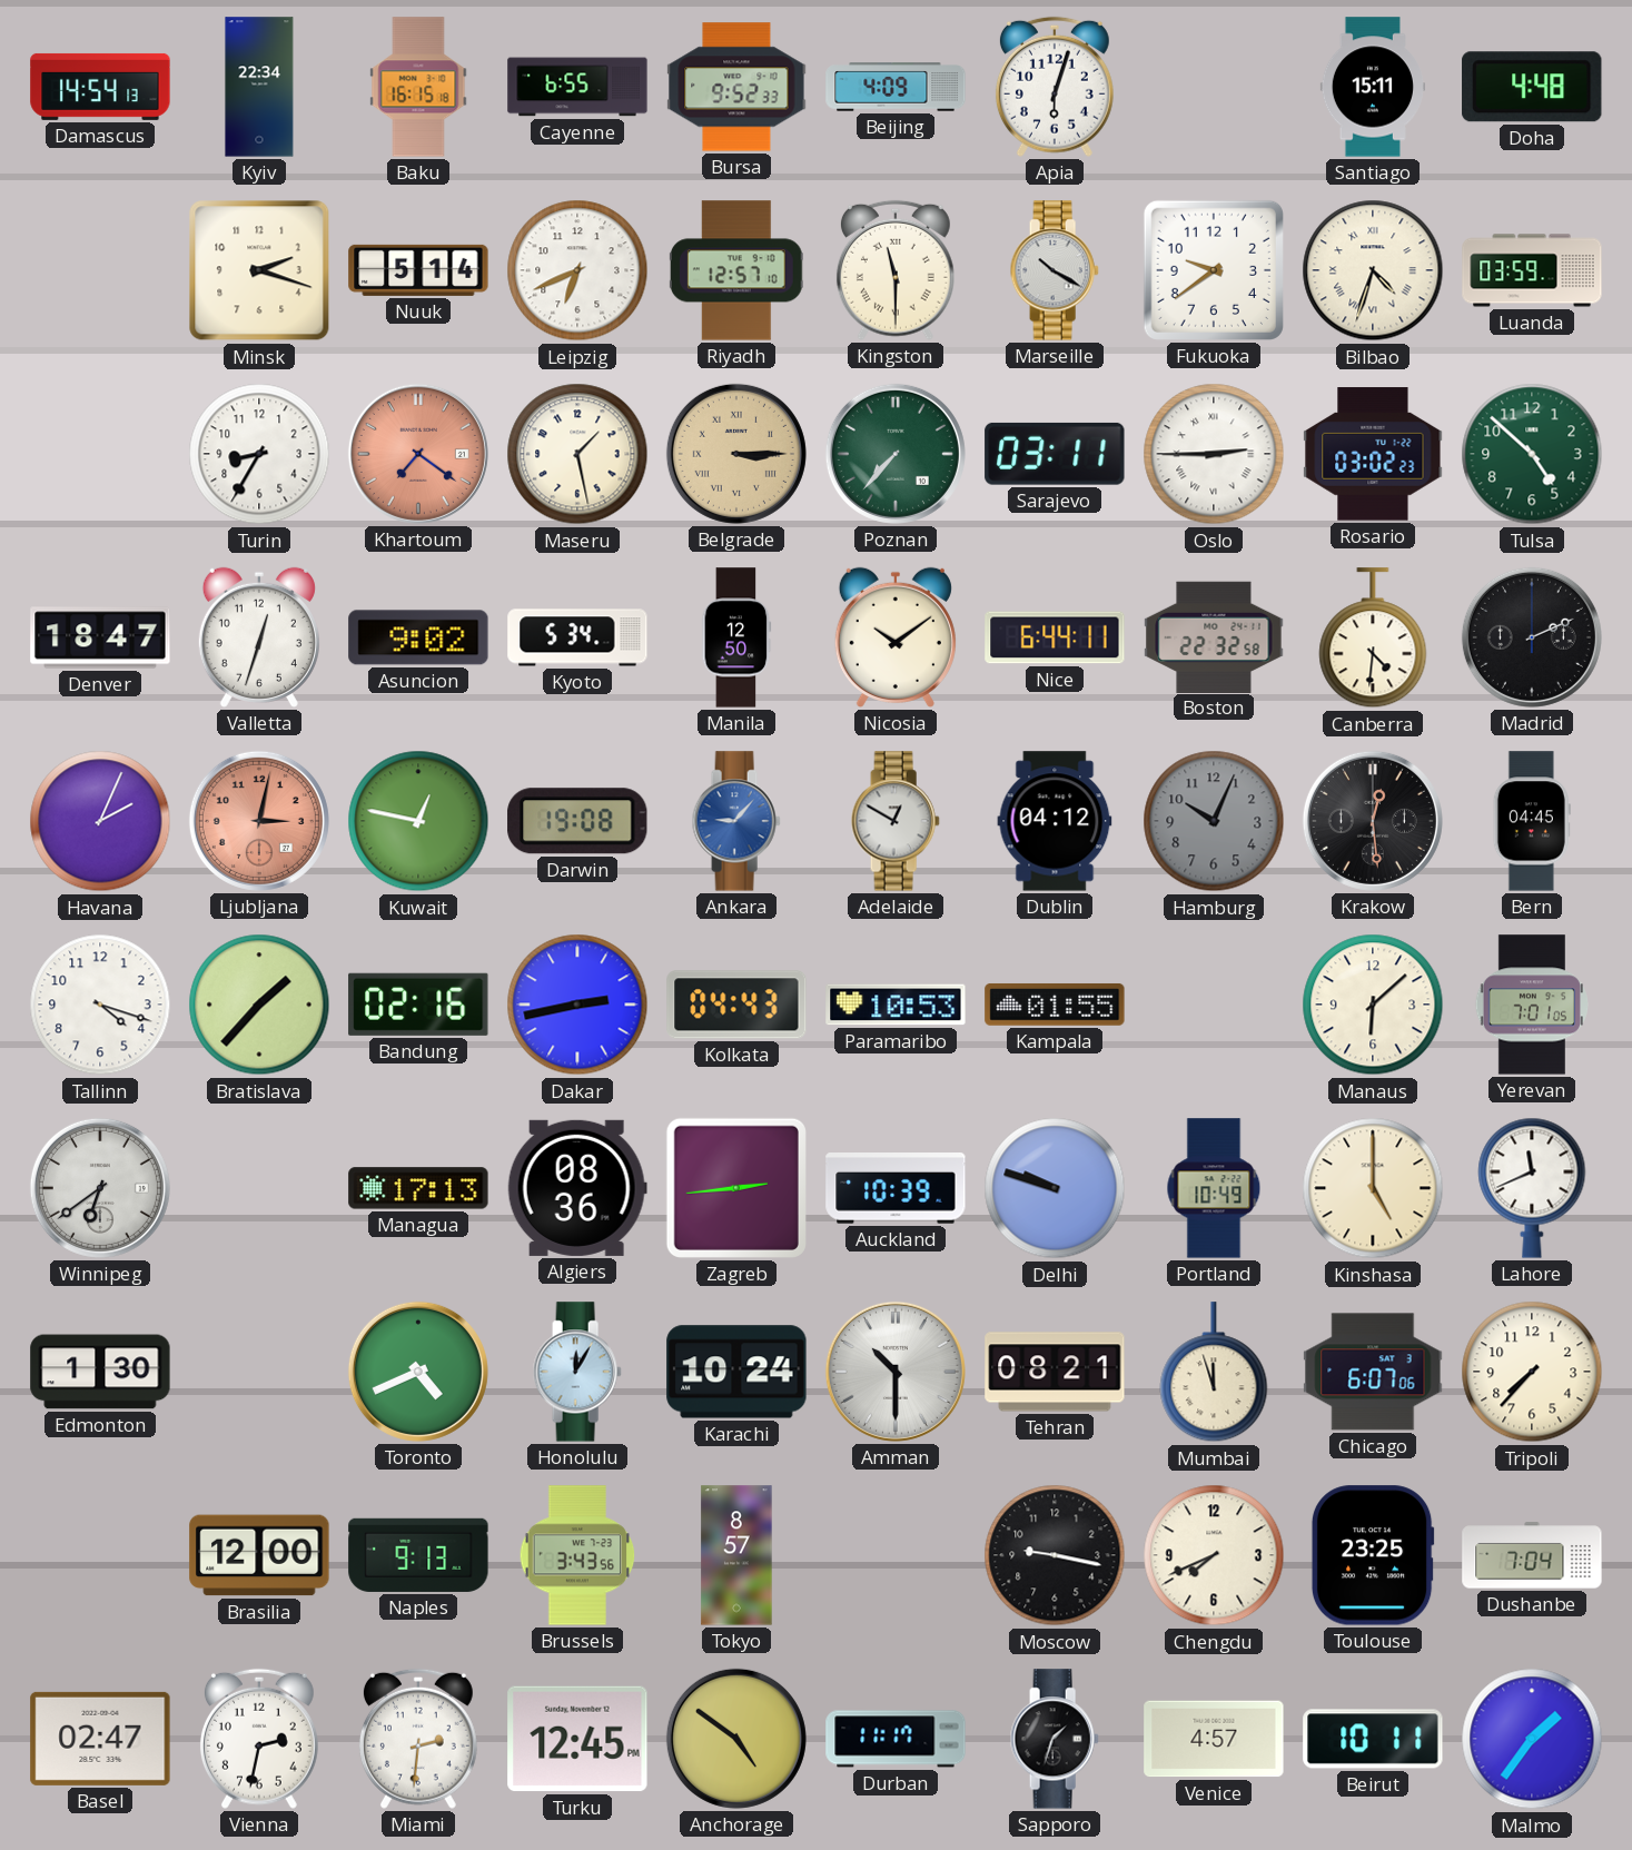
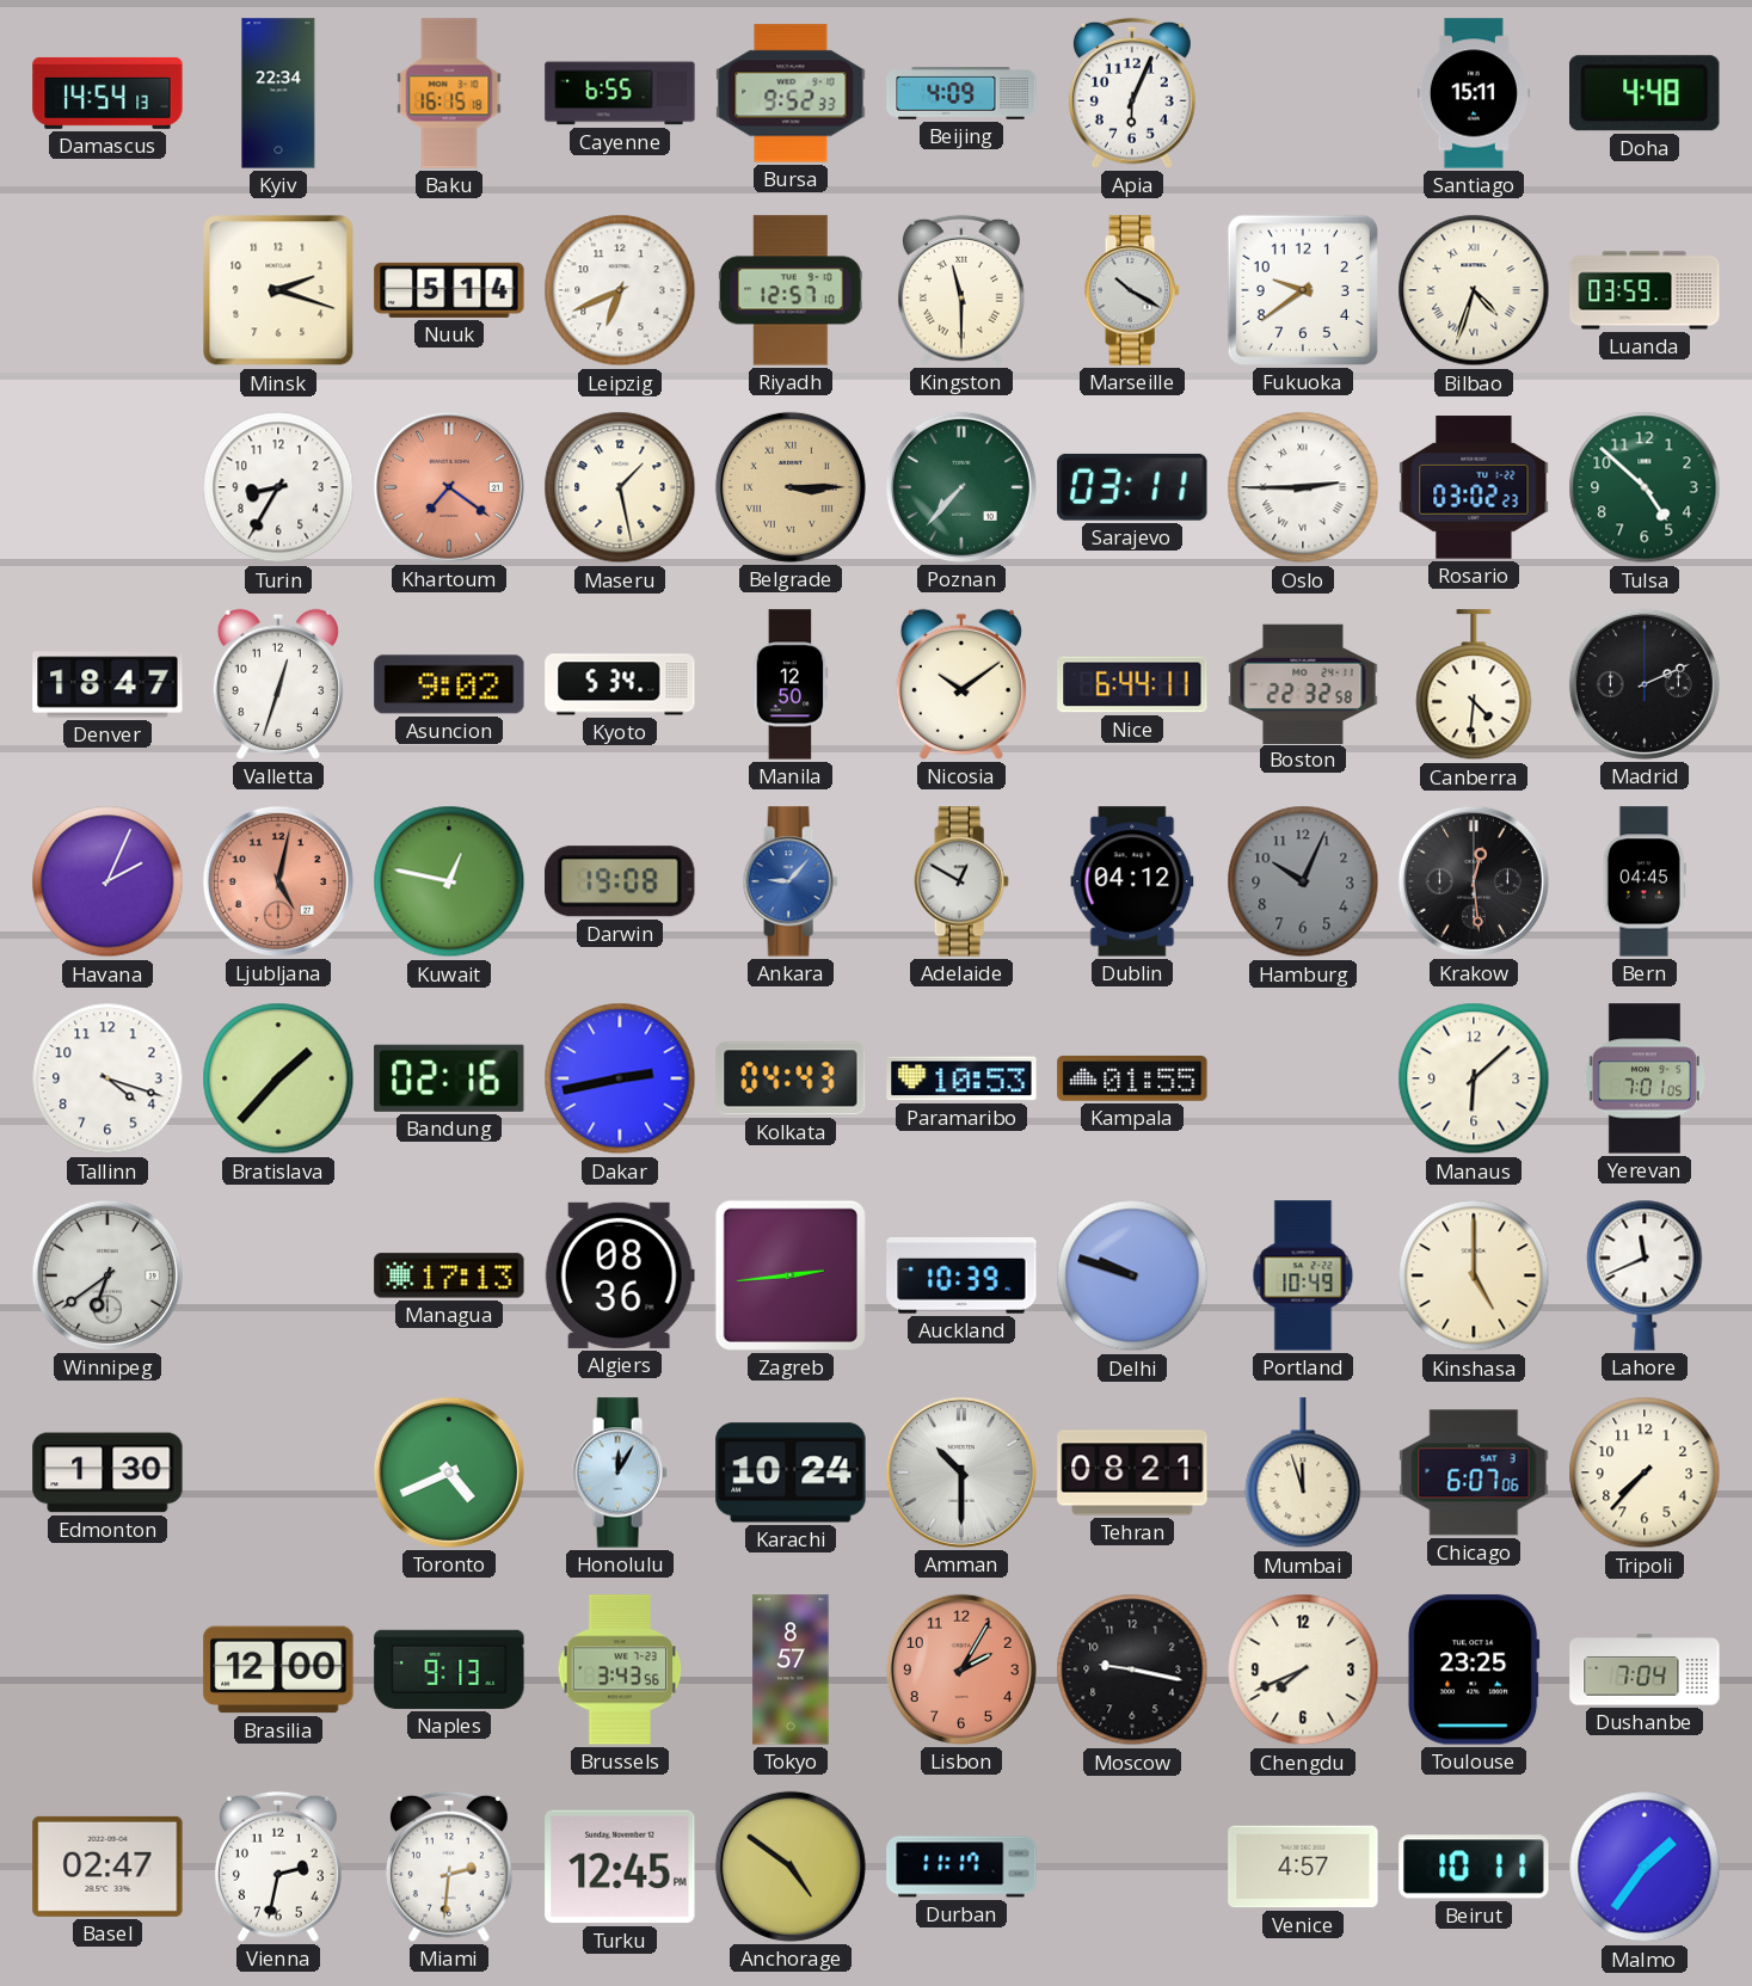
Apia: 6:03 -> 6:04
Ljubljana: 3:02 -> 5:02
Lisbon: none -> 2:05
Sapporo: 1:33 -> none
